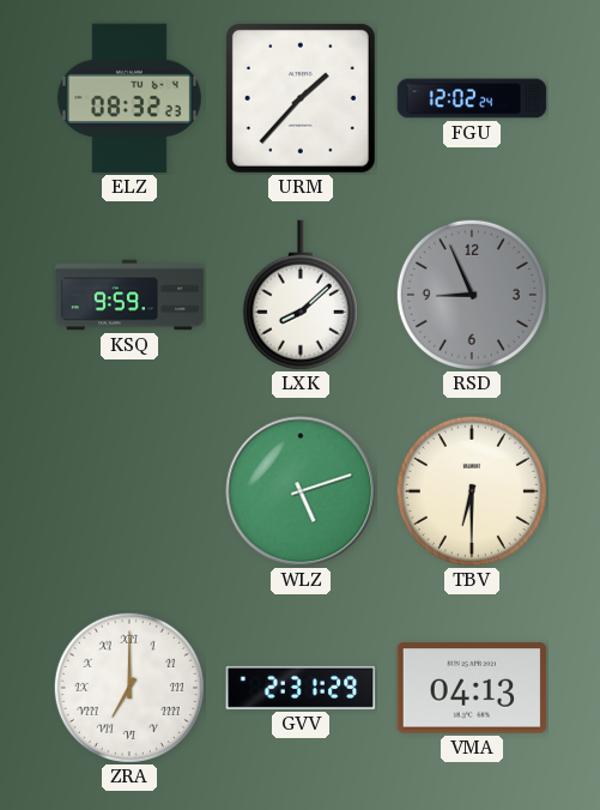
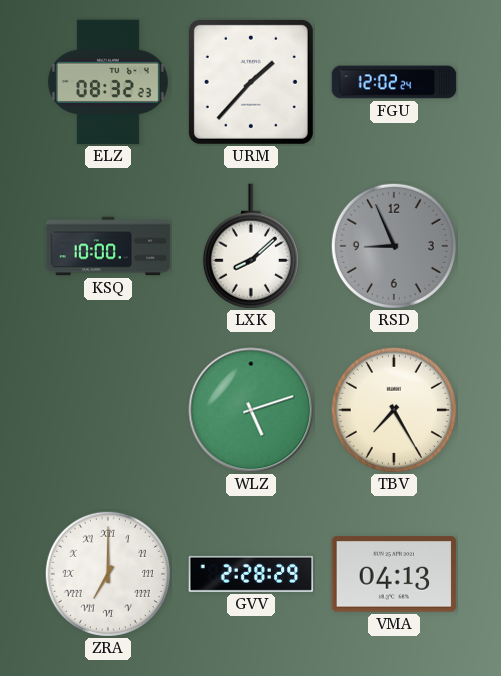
KSQ: 9:59 -> 10:00
TBV: 6:30 -> 7:25
GVV: 2:31 -> 2:28
